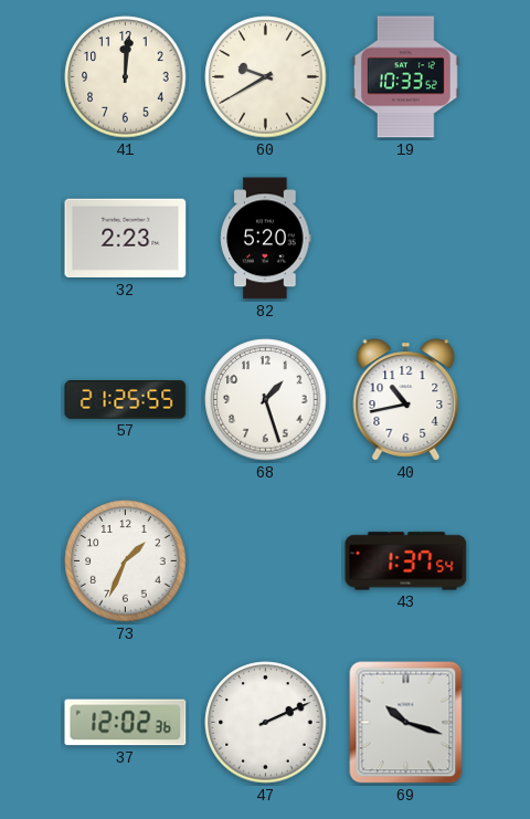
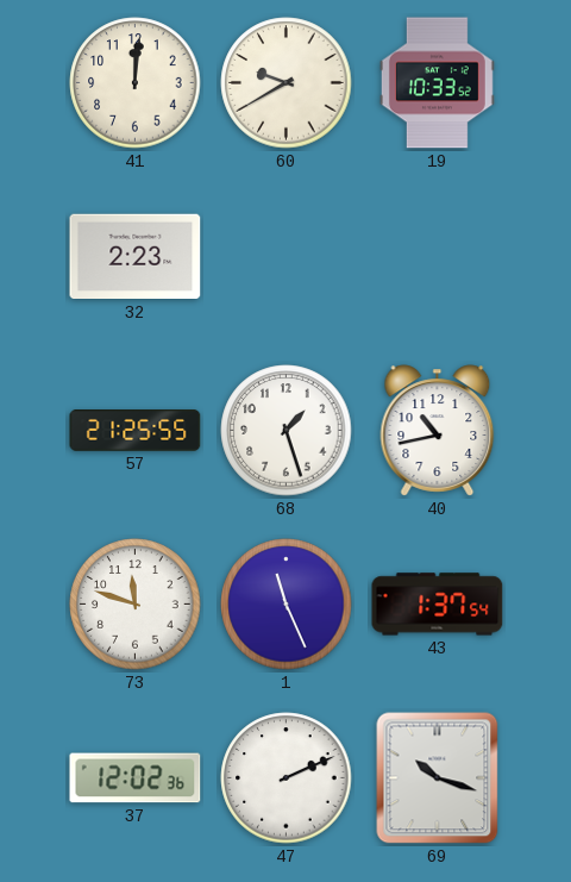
82: 5:20 -> none
73: 1:34 -> 11:48
1: none -> 11:26
